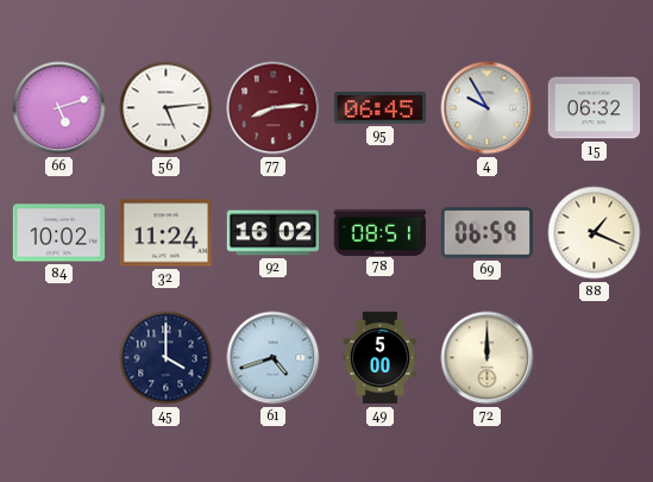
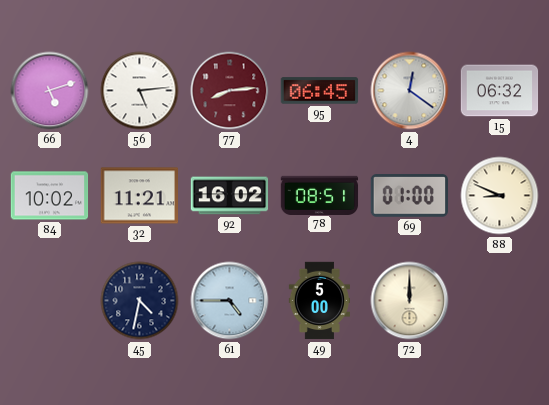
4: 9:55 -> 12:21
32: 11:24 -> 11:21
69: 06:59 -> 01:00
88: 1:19 -> 8:49
45: 4:00 -> 4:32
61: 4:42 -> 4:45
